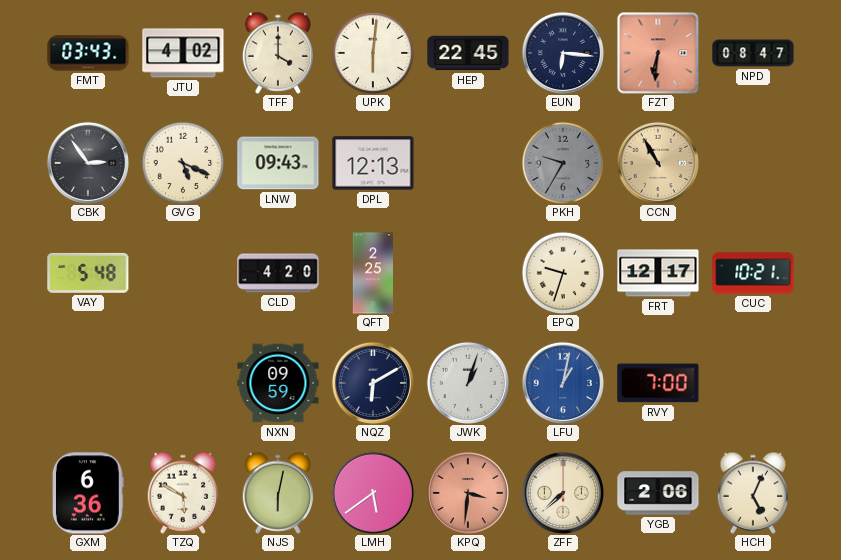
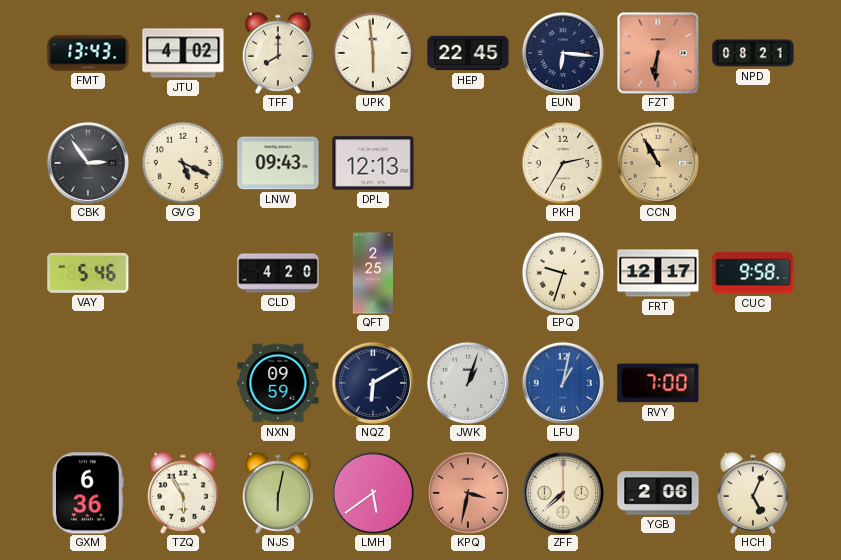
FMT: 03:43 -> 13:43
TFF: 4:00 -> 8:00
UPK: 6:01 -> 5:59
NPD: 08:47 -> 08:21
PKH: 9:35 -> 2:35
PKH dial: grey -> cream
VAY: 5:48 -> 5:46
CUC: 10:21 -> 9:58
TZQ: 5:50 -> 5:55
KPQ: 3:31 -> 3:32
